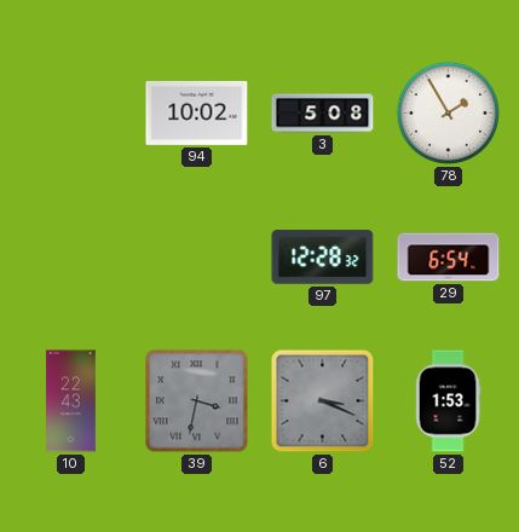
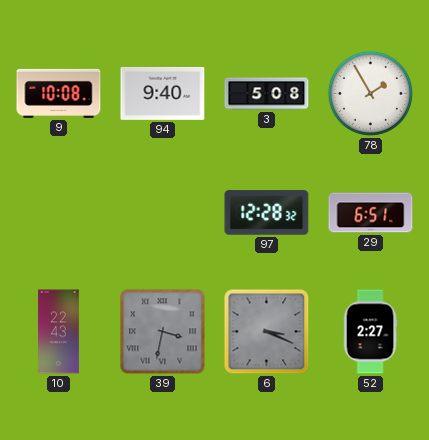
9: none -> 10:08
94: 10:02 -> 9:40
29: 6:54 -> 6:51
52: 1:53 -> 2:27
